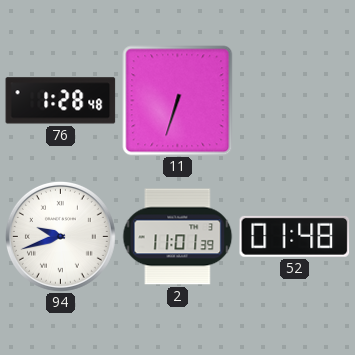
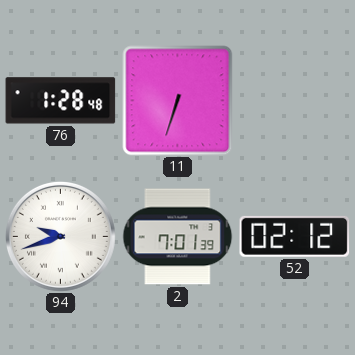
2: 11:01 -> 7:01
52: 01:48 -> 02:12
